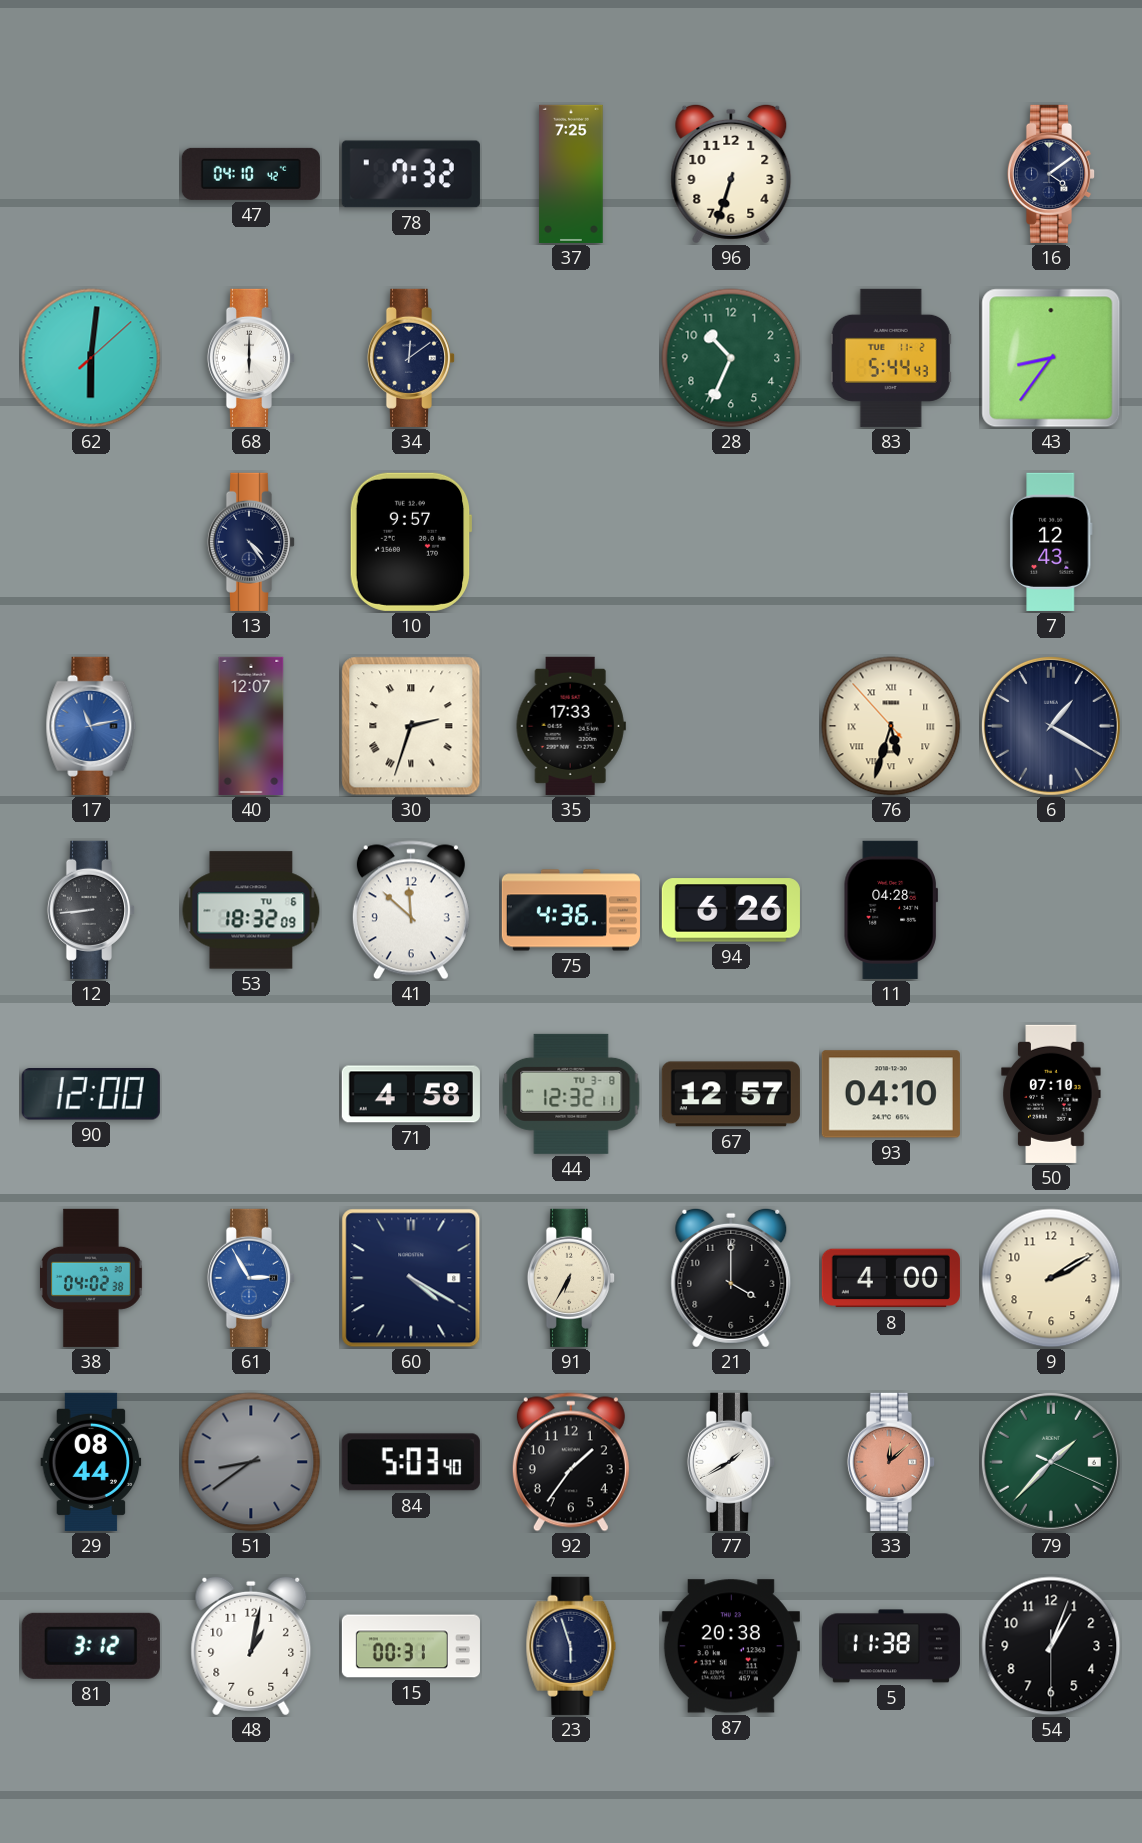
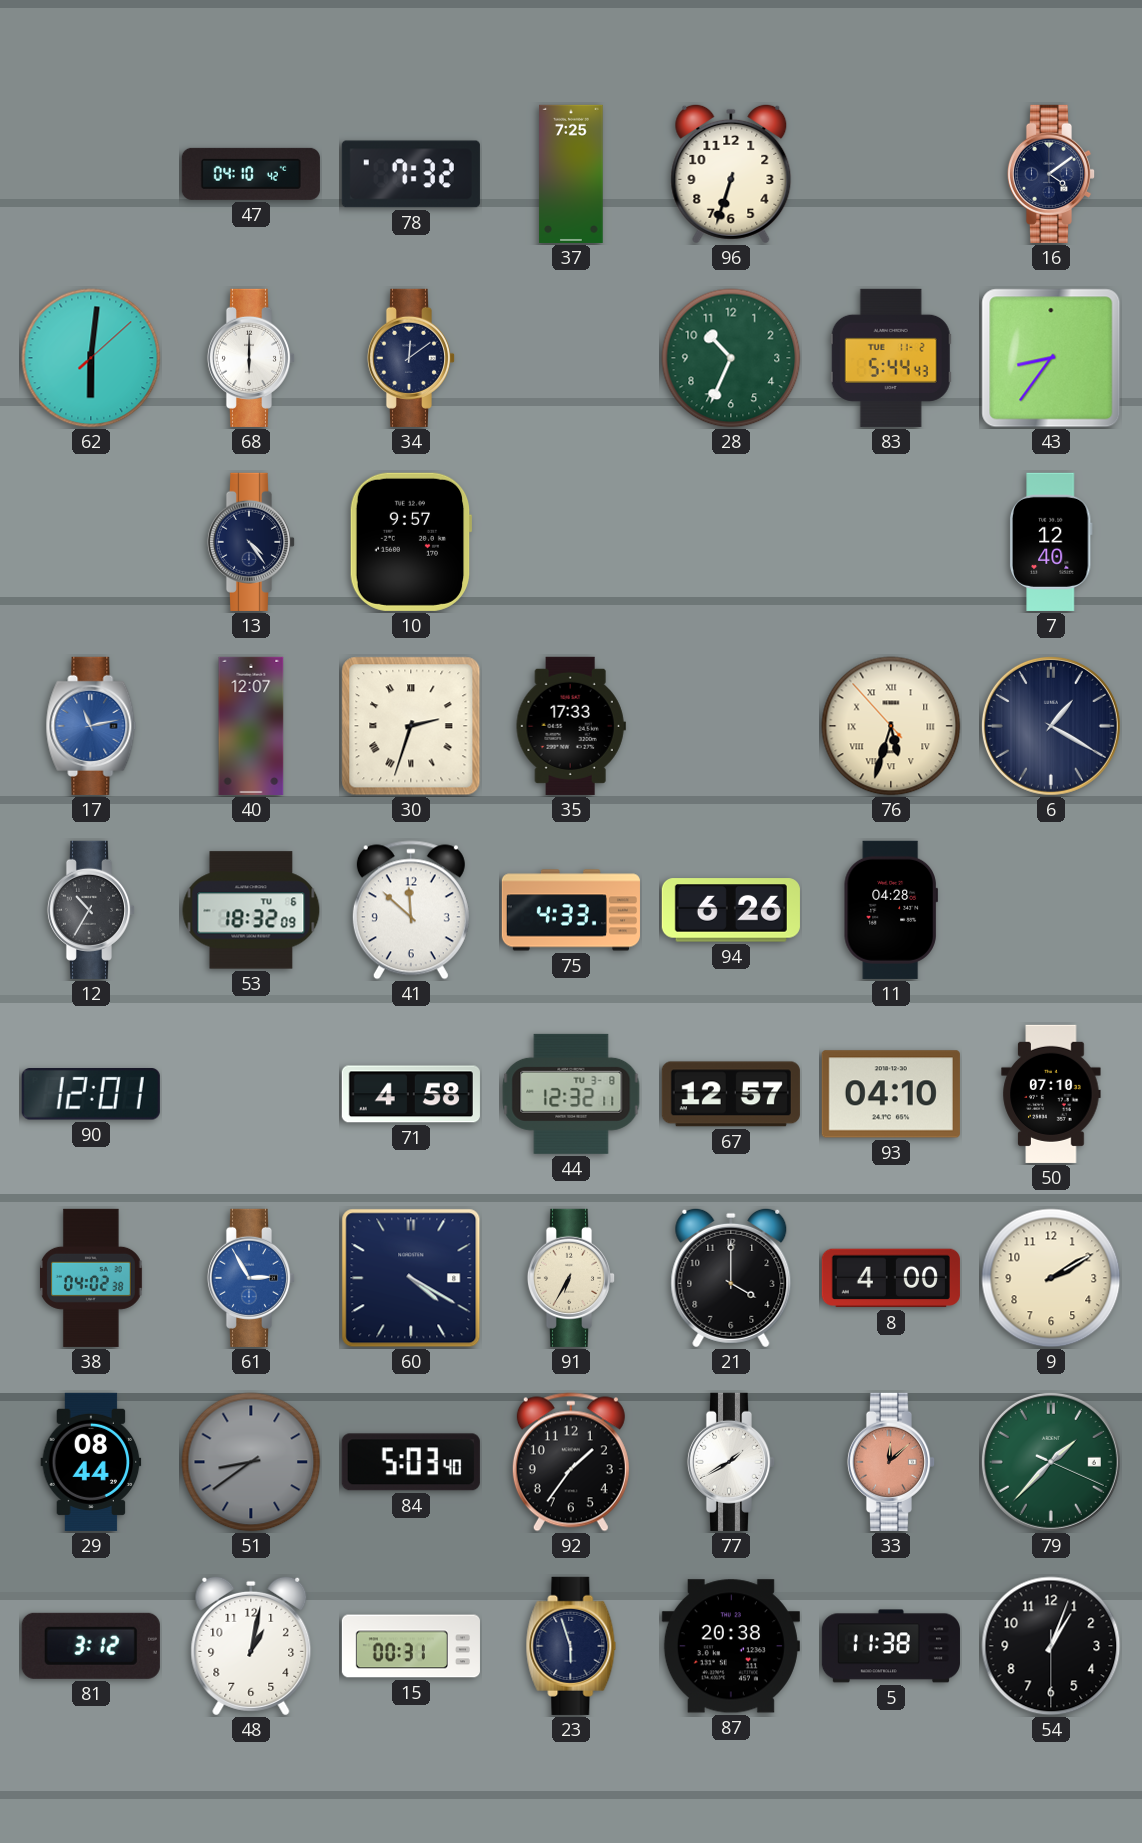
7: 12:43 -> 12:40
12: 8:44 -> 10:35
75: 4:36 -> 4:33
90: 12:00 -> 12:01
